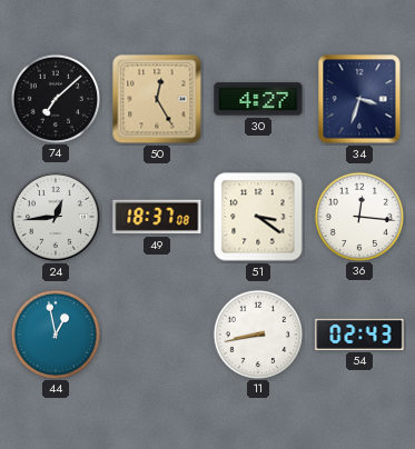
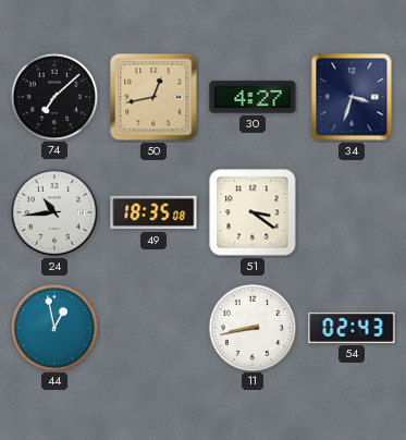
50: 12:25 -> 12:43
24: 12:44 -> 10:44
49: 18:37 -> 18:35
36: 12:16 -> none
